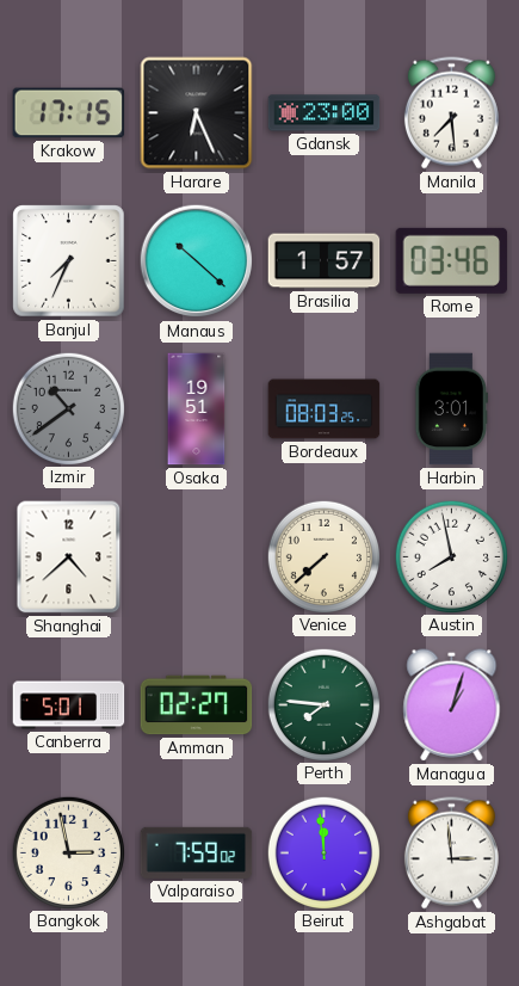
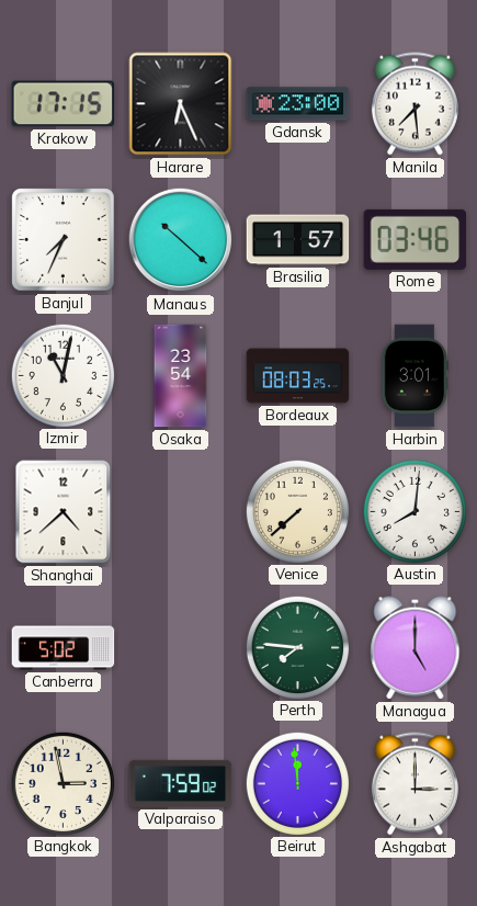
Izmir: 10:39 -> 11:02
Izmir dial: grey -> white
Osaka: 19:51 -> 23:54
Austin: 7:58 -> 8:01
Canberra: 5:01 -> 5:02
Amman: 02:27 -> none
Managua: 1:03 -> 5:00
Ashgabat: 2:59 -> 3:00
